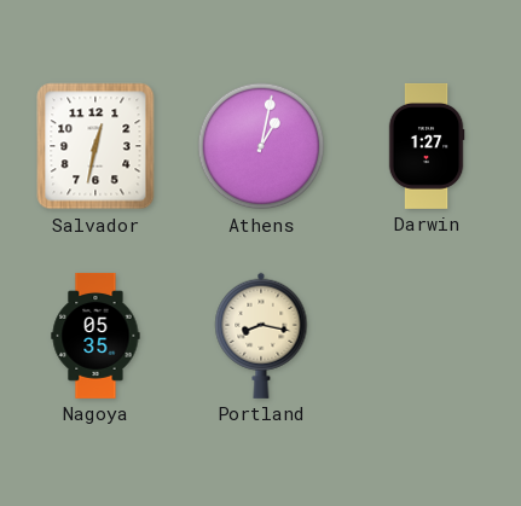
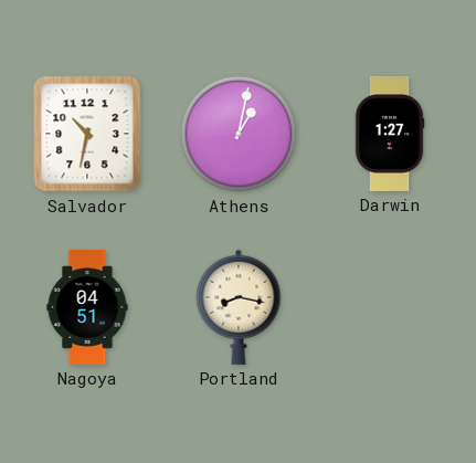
Salvador: 12:32 -> 10:32
Nagoya: 05:35 -> 04:51
